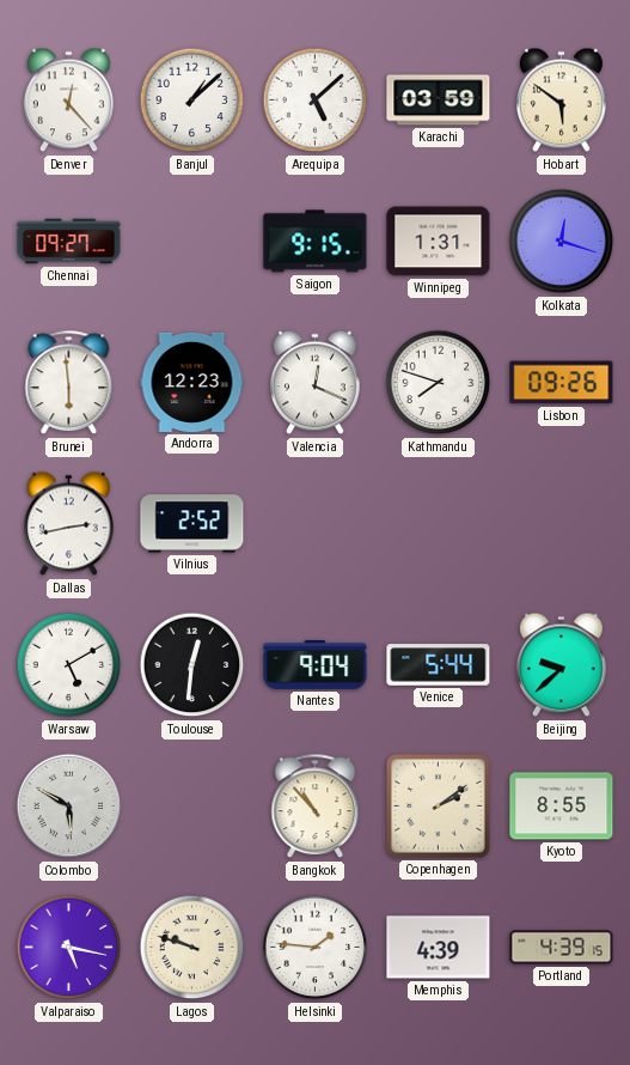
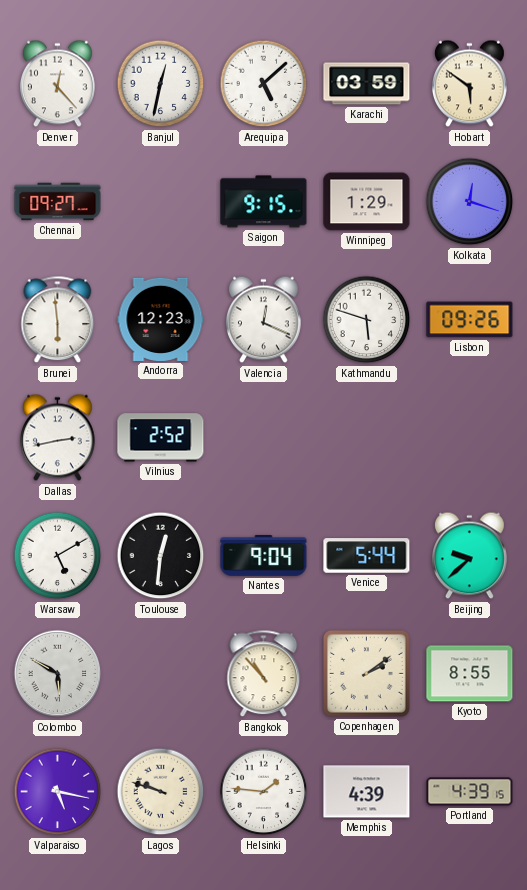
Banjul: 1:08 -> 12:32
Winnipeg: 1:31 -> 1:29
Kathmandu: 7:48 -> 5:48
